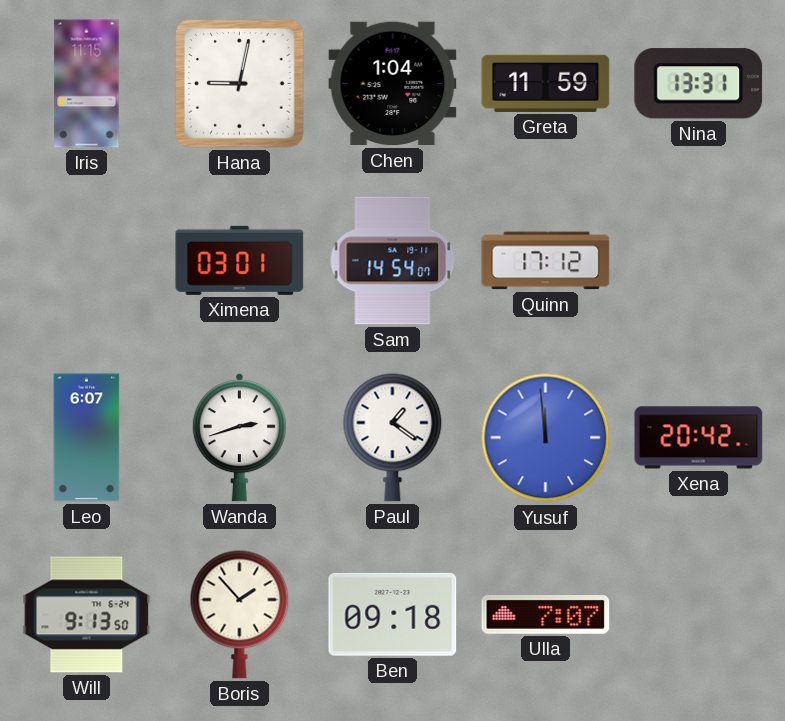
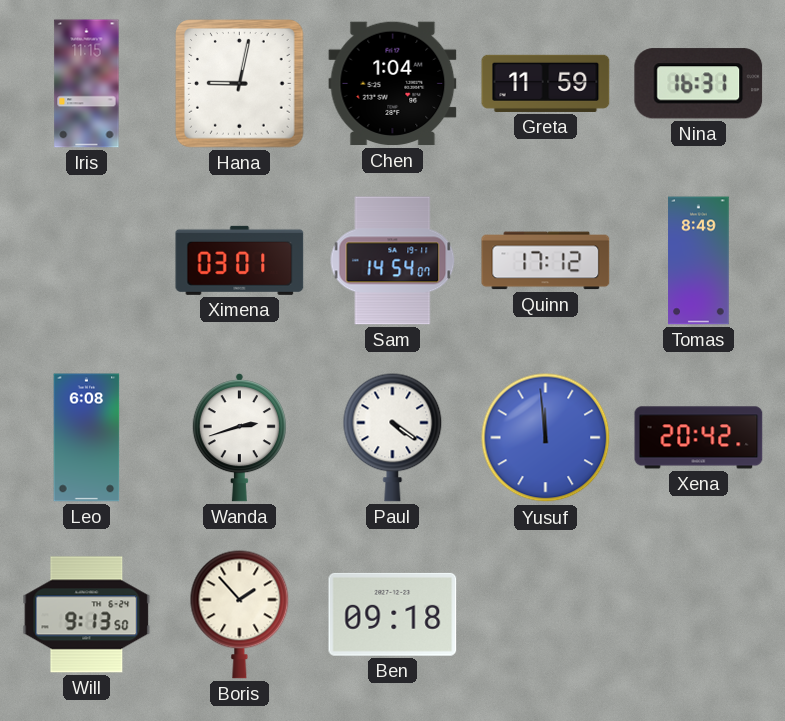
Nina: 13:31 -> 16:31
Tomas: none -> 8:49
Leo: 6:07 -> 6:08
Paul: 1:21 -> 4:21
Ulla: 7:07 -> none
